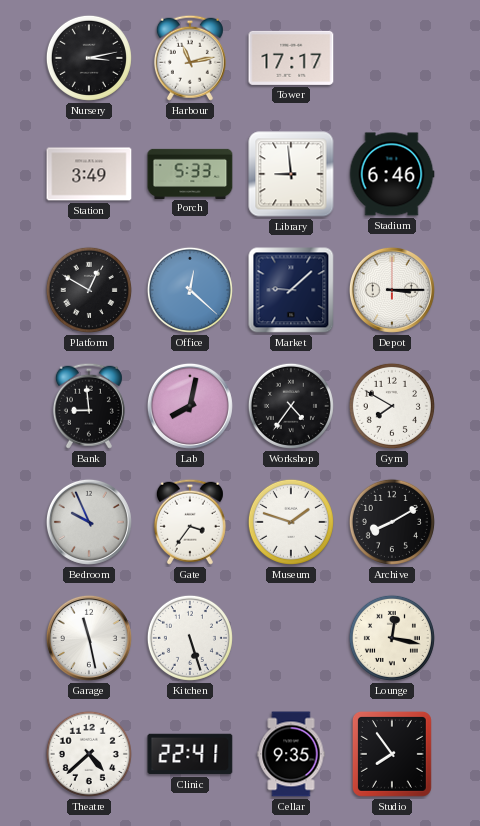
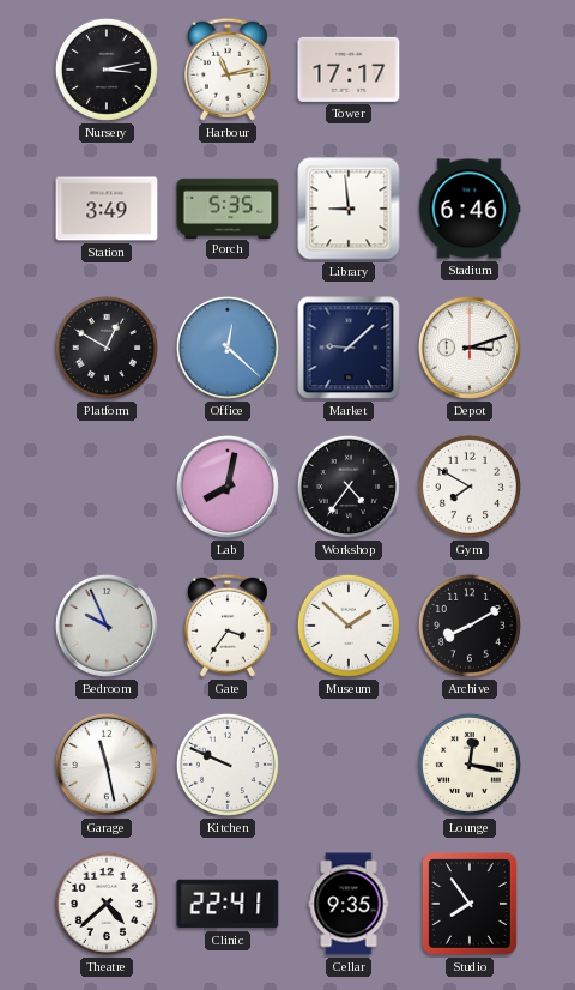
Porch: 5:33 -> 5:35
Depot: 3:15 -> 3:12
Bank: 8:59 -> none
Museum: 1:48 -> 1:52
Kitchen: 5:27 -> 9:49
